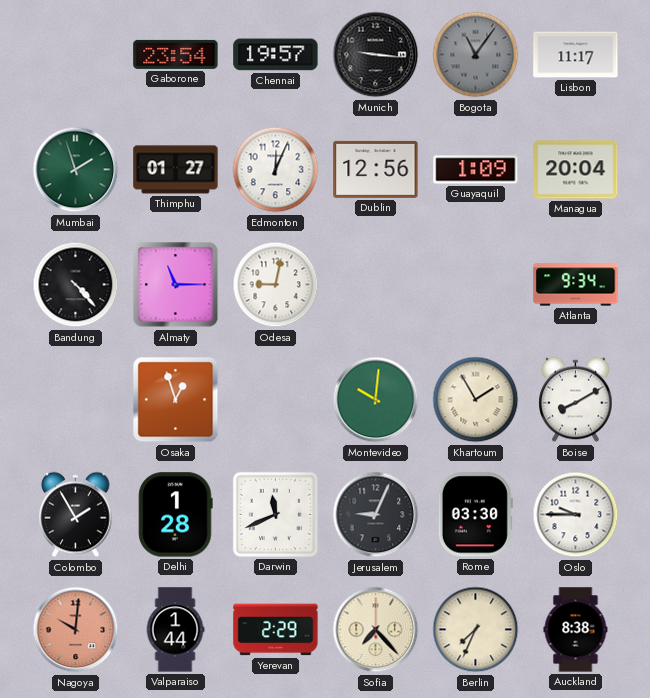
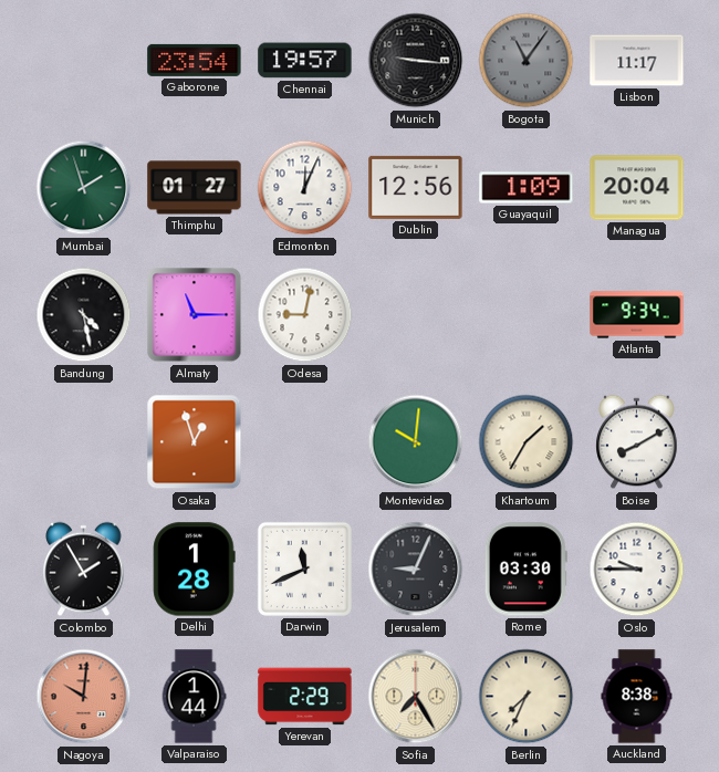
Bandung: 4:23 -> 4:28
Khartoum: 1:55 -> 1:35
Sofia: 7:23 -> 7:25
